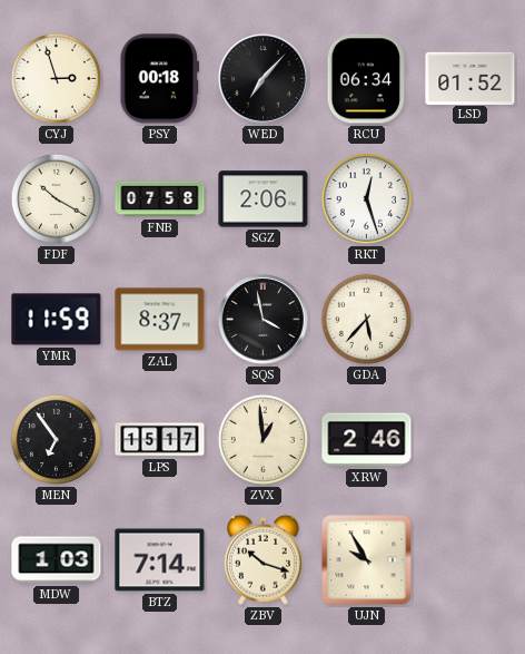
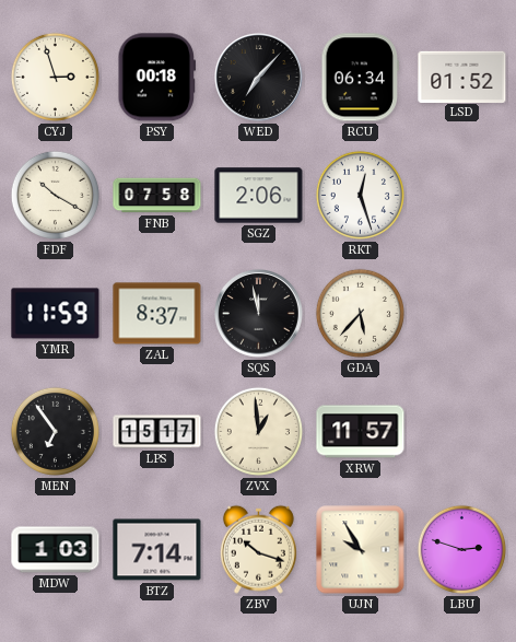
SQS: 3:58 -> 11:58
XRW: 2:46 -> 11:57
LBU: none -> 2:48
